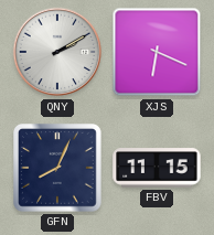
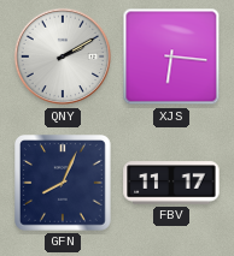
XJS: 6:19 -> 6:16
FBV: 11:15 -> 11:17
